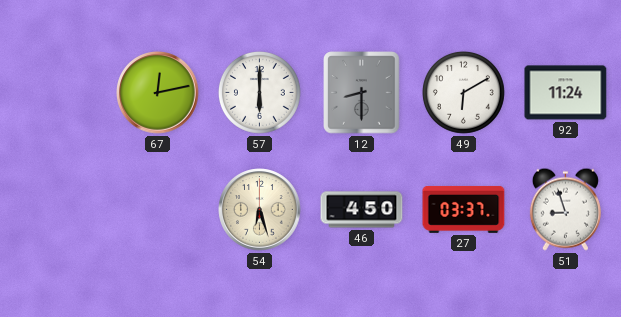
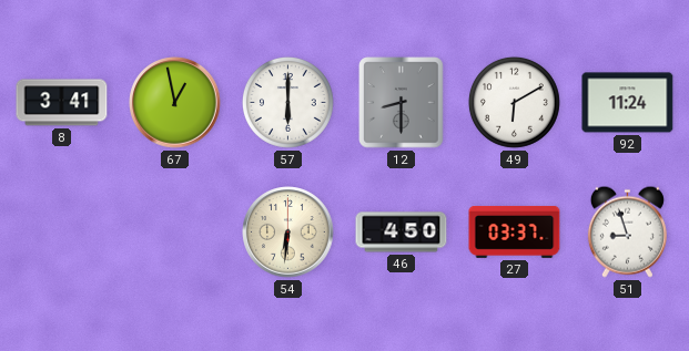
8: none -> 3:41
67: 12:13 -> 12:58
54: 6:27 -> 6:31
